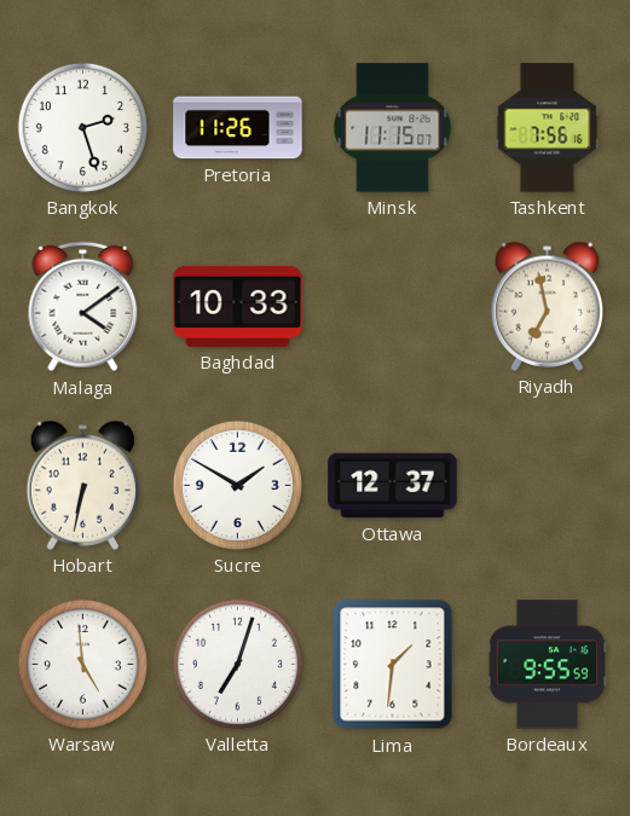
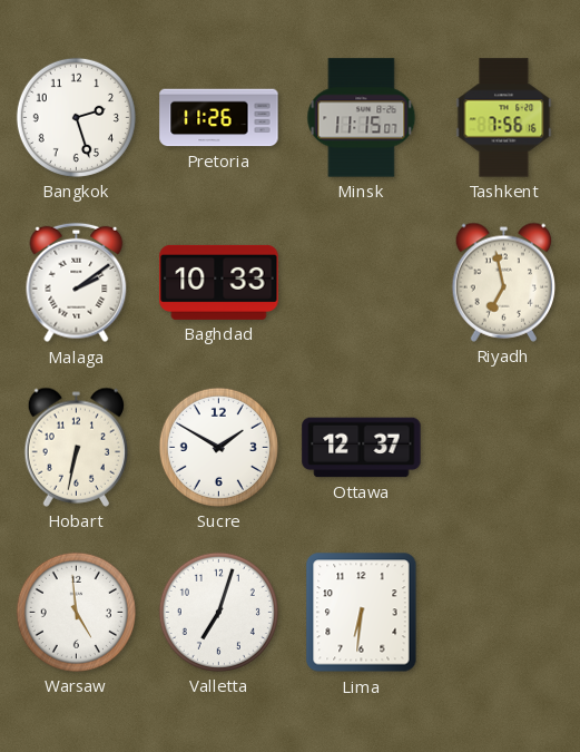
Malaga: 4:09 -> 2:09
Lima: 1:31 -> 6:31
Bordeaux: 9:55 -> none
